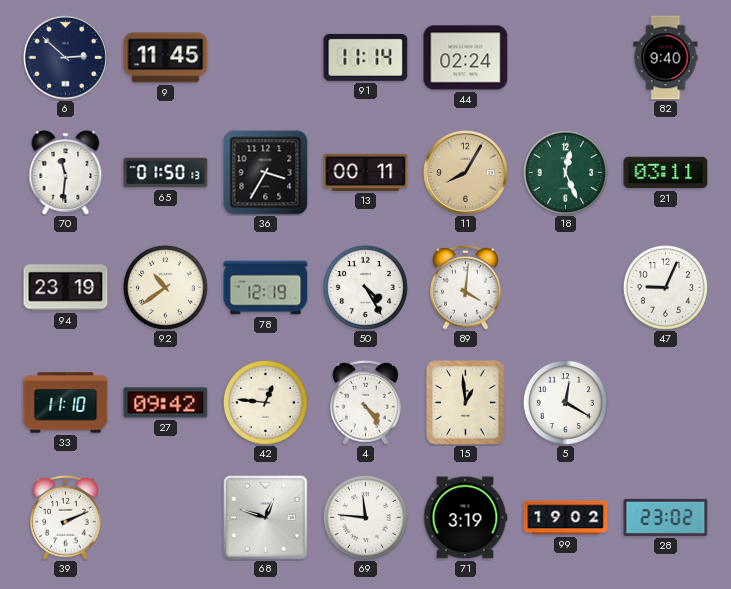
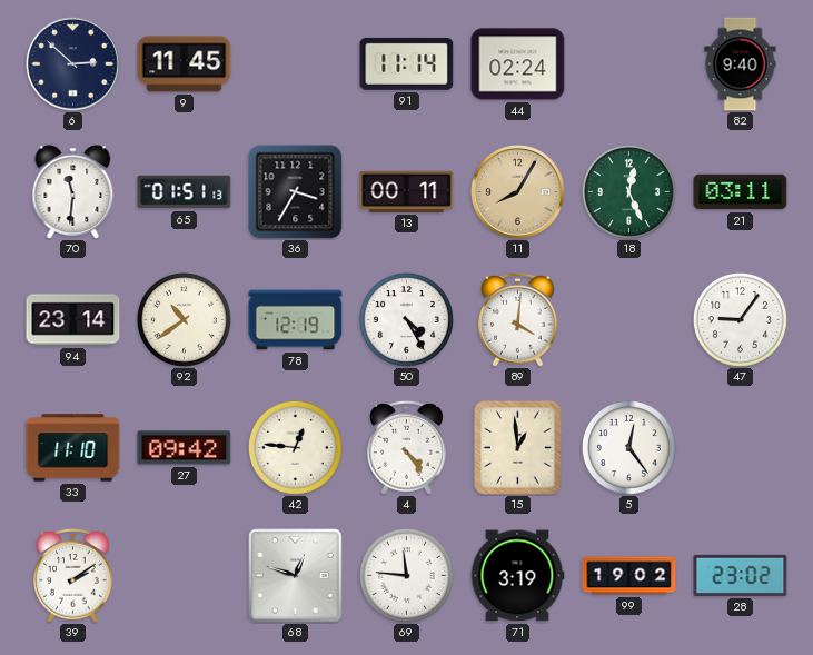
65: 01:50 -> 01:51
94: 23:19 -> 23:14
47: 9:04 -> 9:06
5: 12:20 -> 12:24
39: 2:11 -> 2:09
